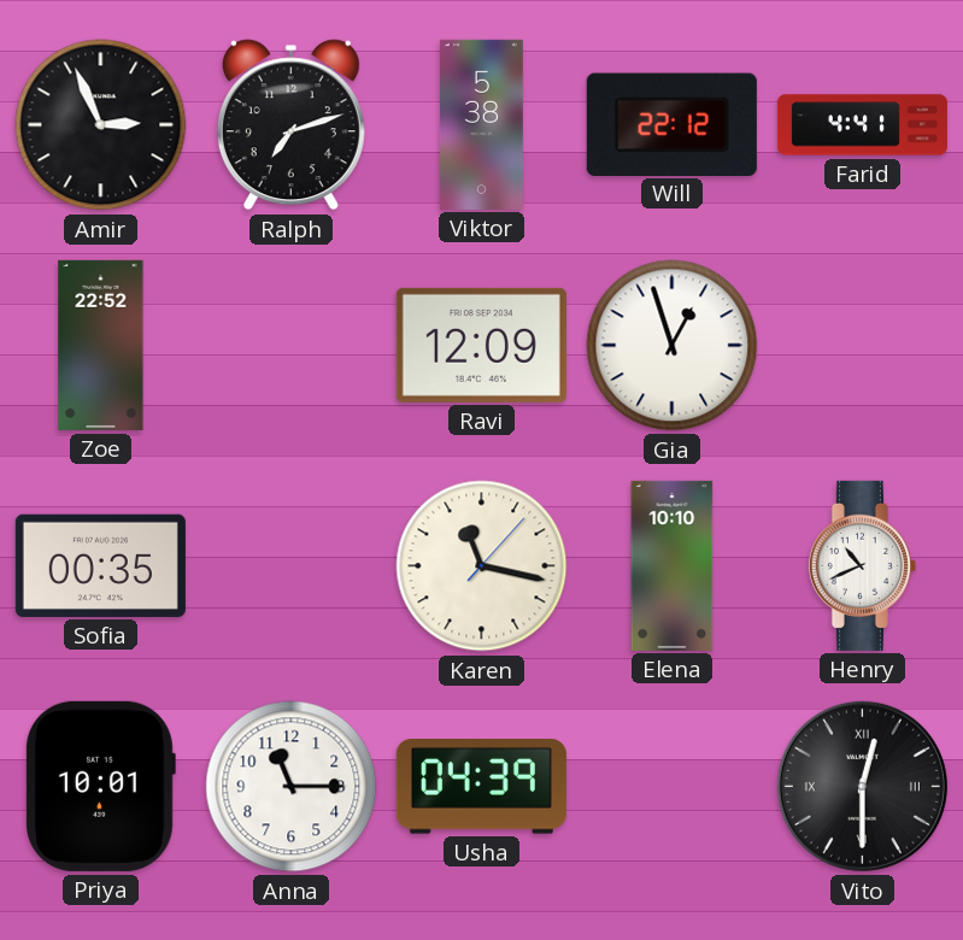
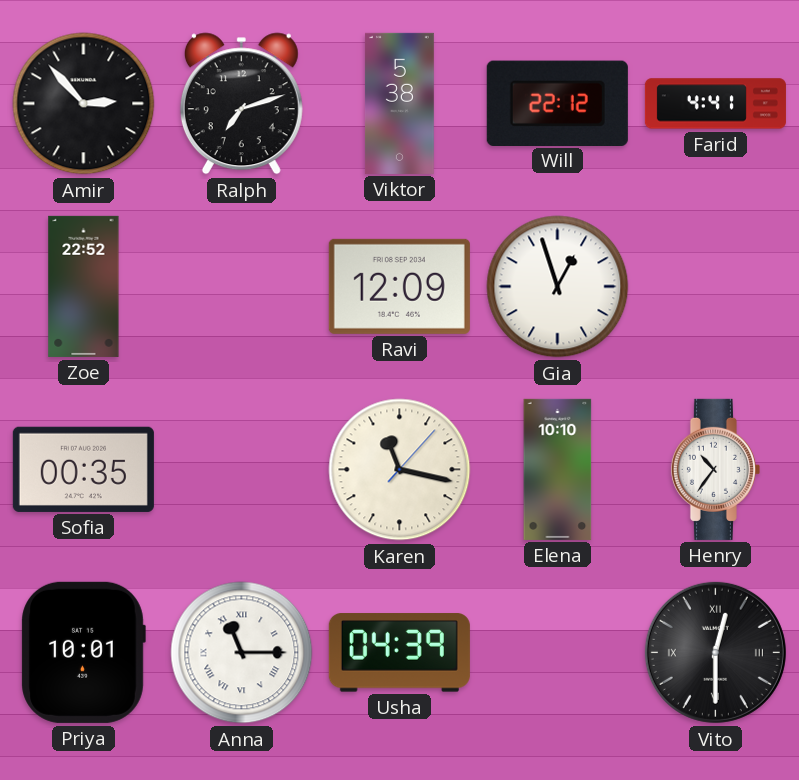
Amir: 2:56 -> 2:53
Henry: 10:41 -> 10:36
Anna numerals: Arabic -> Roman
